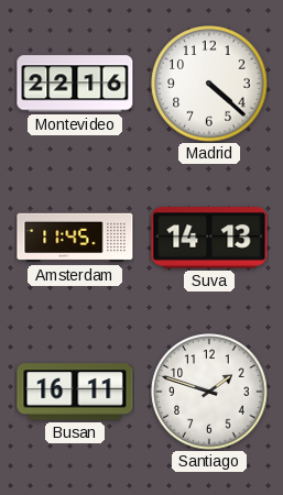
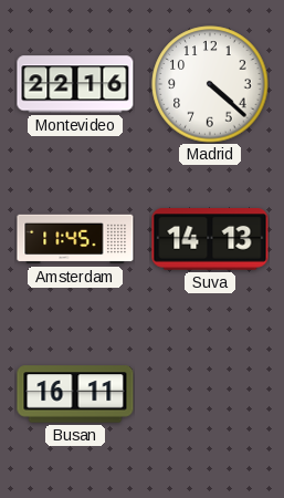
Santiago: 1:48 -> none
